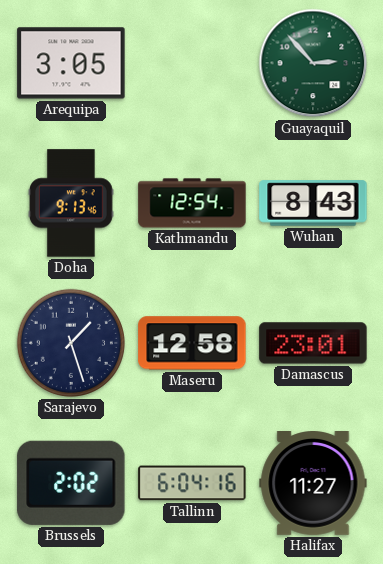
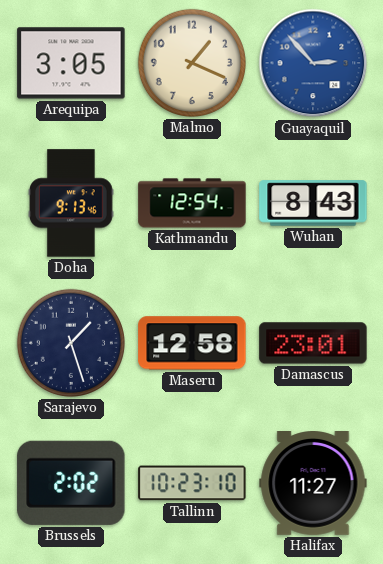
Malmo: none -> 1:19
Guayaquil dial: green -> blue
Tallinn: 6:04 -> 10:23
